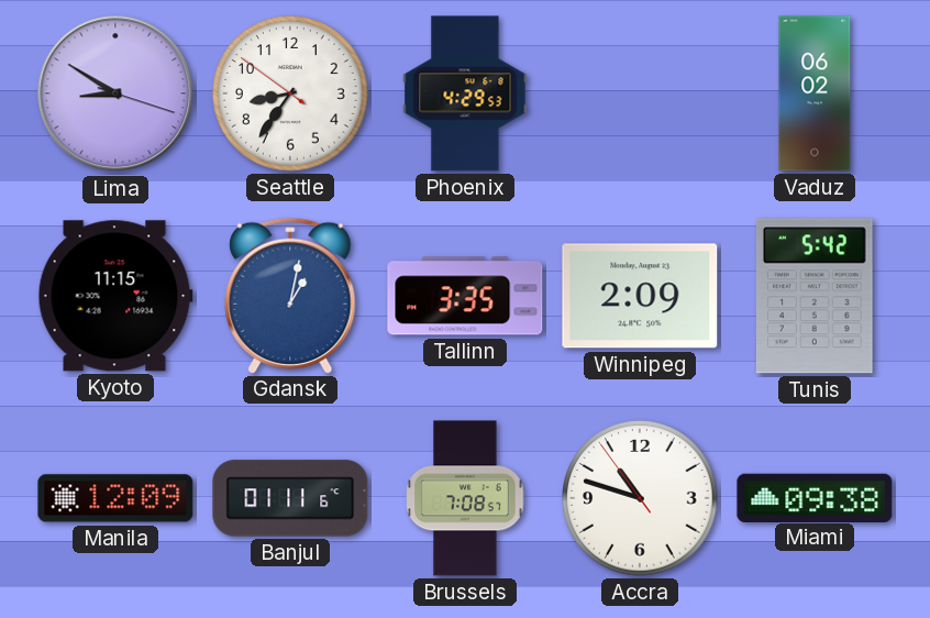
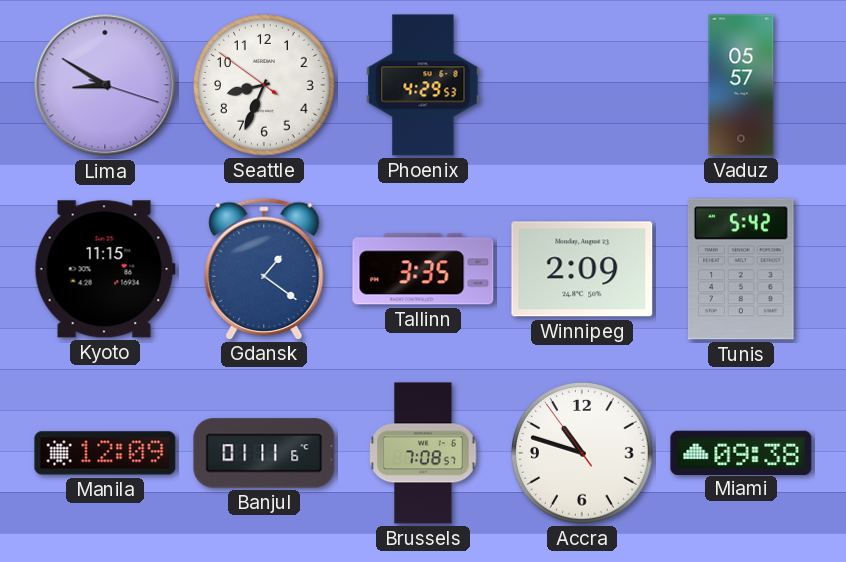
Seattle: 8:35 -> 8:33
Vaduz: 06:02 -> 05:57
Gdansk: 1:02 -> 1:21
